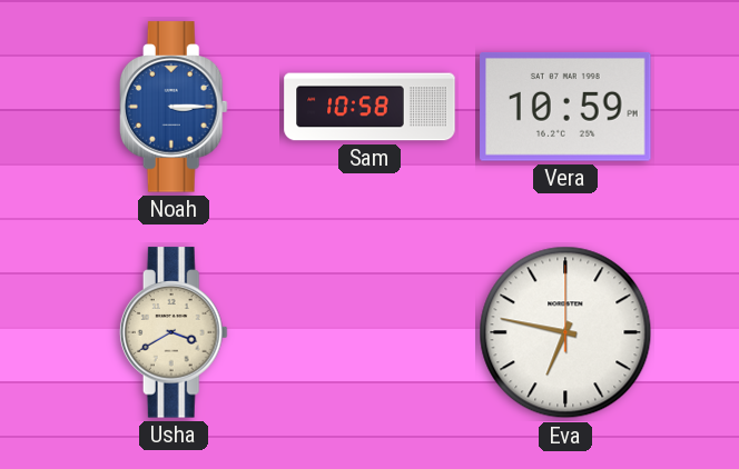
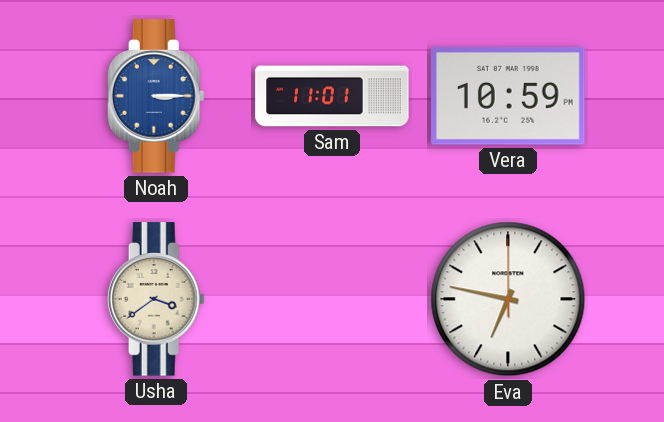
Sam: 10:58 -> 11:01
Usha: 3:40 -> 3:39
